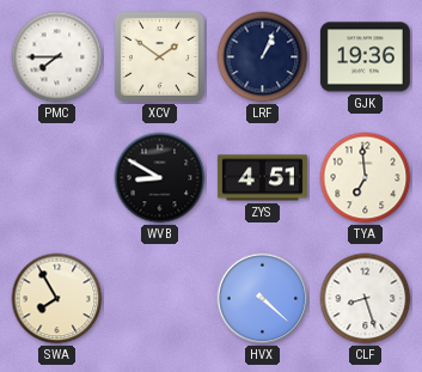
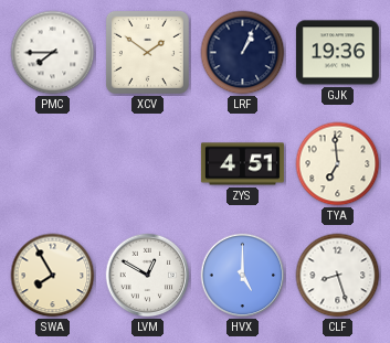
WVB: 8:50 -> none
LVM: none -> 12:50
HVX: 4:22 -> 5:00
